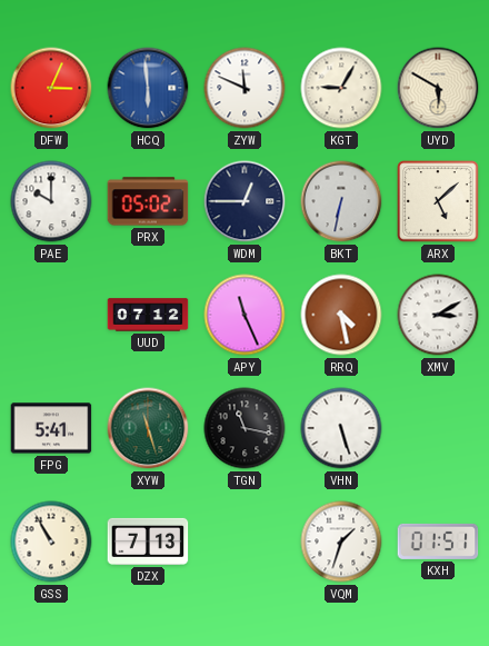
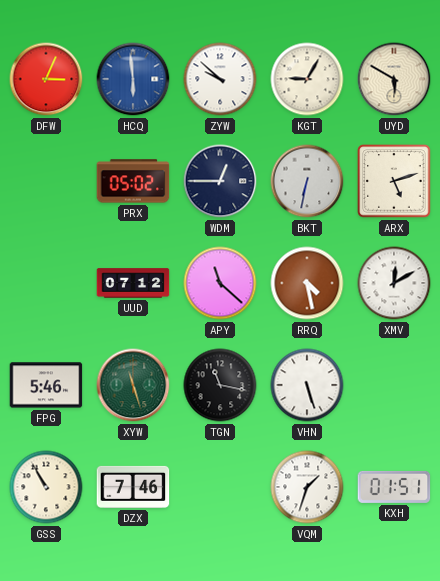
ZYW: 11:49 -> 9:52
PAE: 10:00 -> none
ARX: 5:08 -> 5:12
APY: 11:26 -> 11:22
XMV: 3:10 -> 12:10
FPG: 5:41 -> 5:46
DZX: 7:13 -> 7:46
